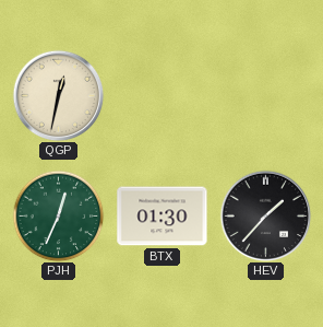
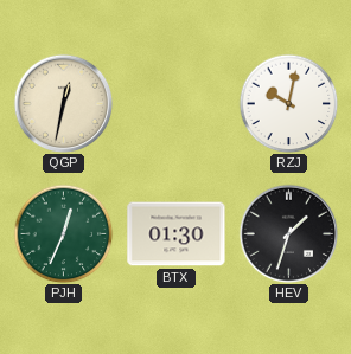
RZJ: none -> 10:02
HEV: 1:37 -> 1:33
